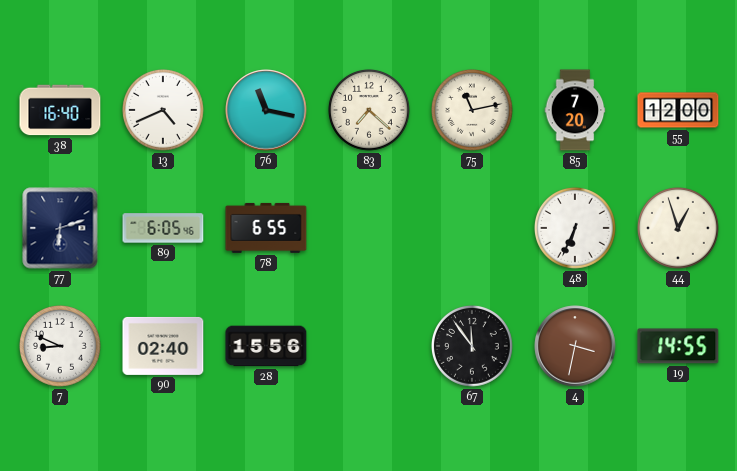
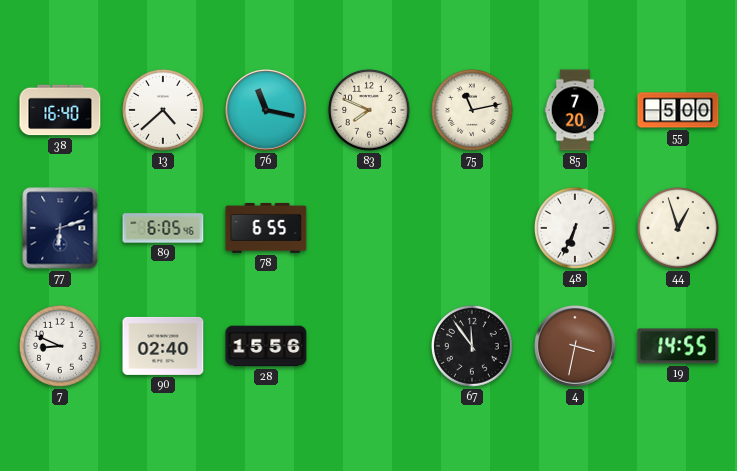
13: 4:41 -> 4:38
83: 7:22 -> 7:49
55: 12:00 -> 5:00
